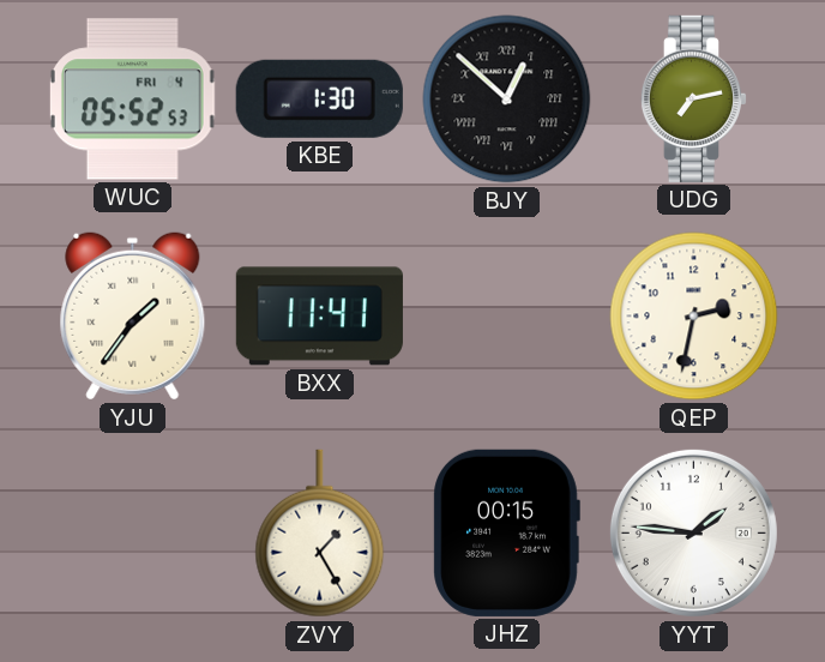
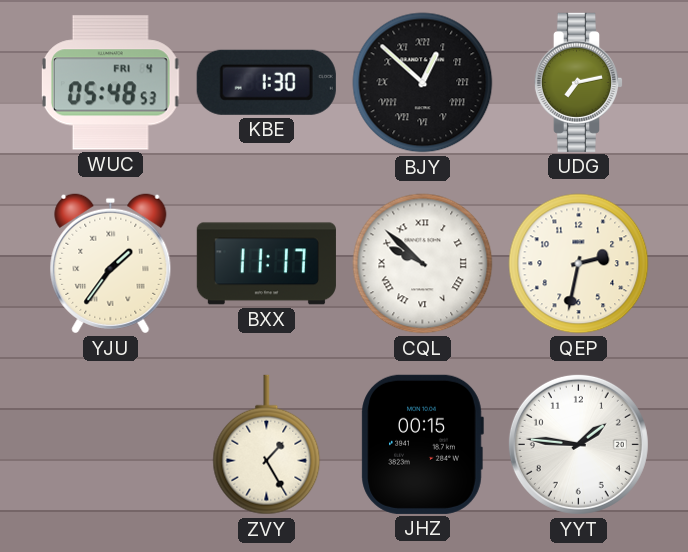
WUC: 05:52 -> 05:48
BXX: 11:41 -> 11:17
CQL: none -> 9:52
